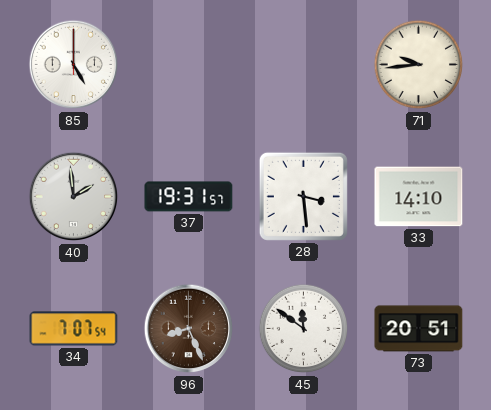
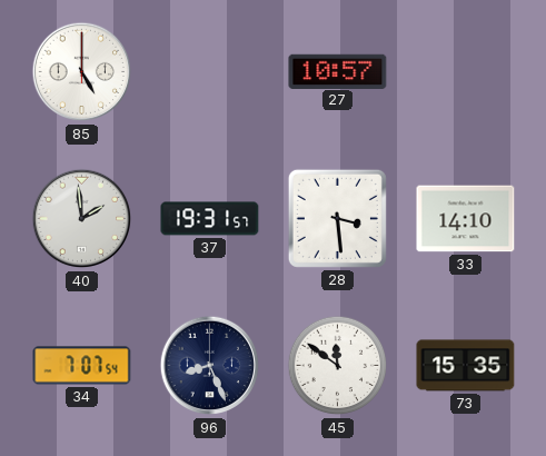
27: none -> 10:57
71: 9:44 -> none
96 dial: brown -> navy
73: 20:51 -> 15:35
